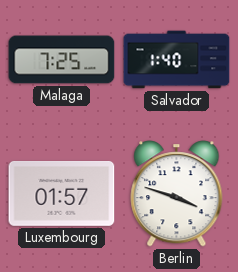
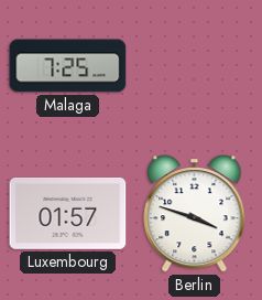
Salvador: 1:40 -> none
